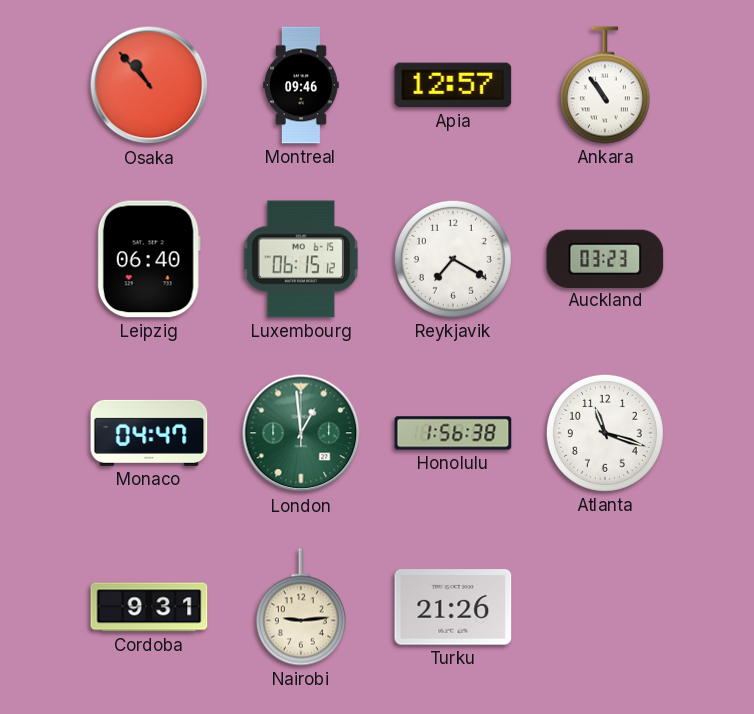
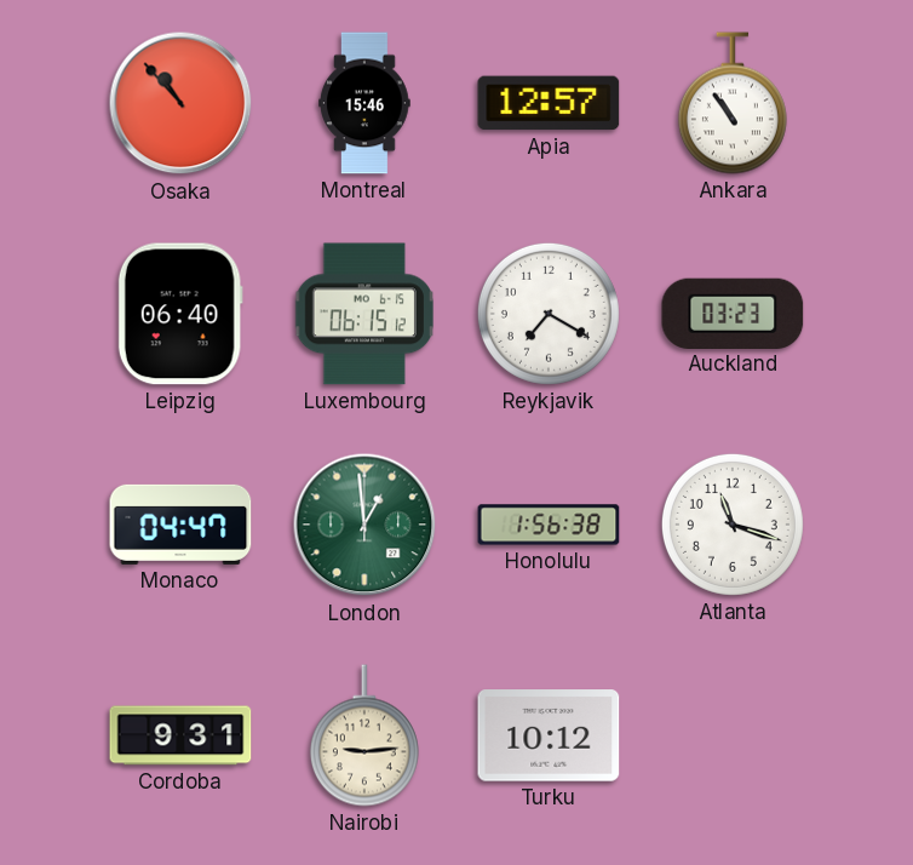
Montreal: 09:46 -> 15:46
Turku: 21:26 -> 10:12
